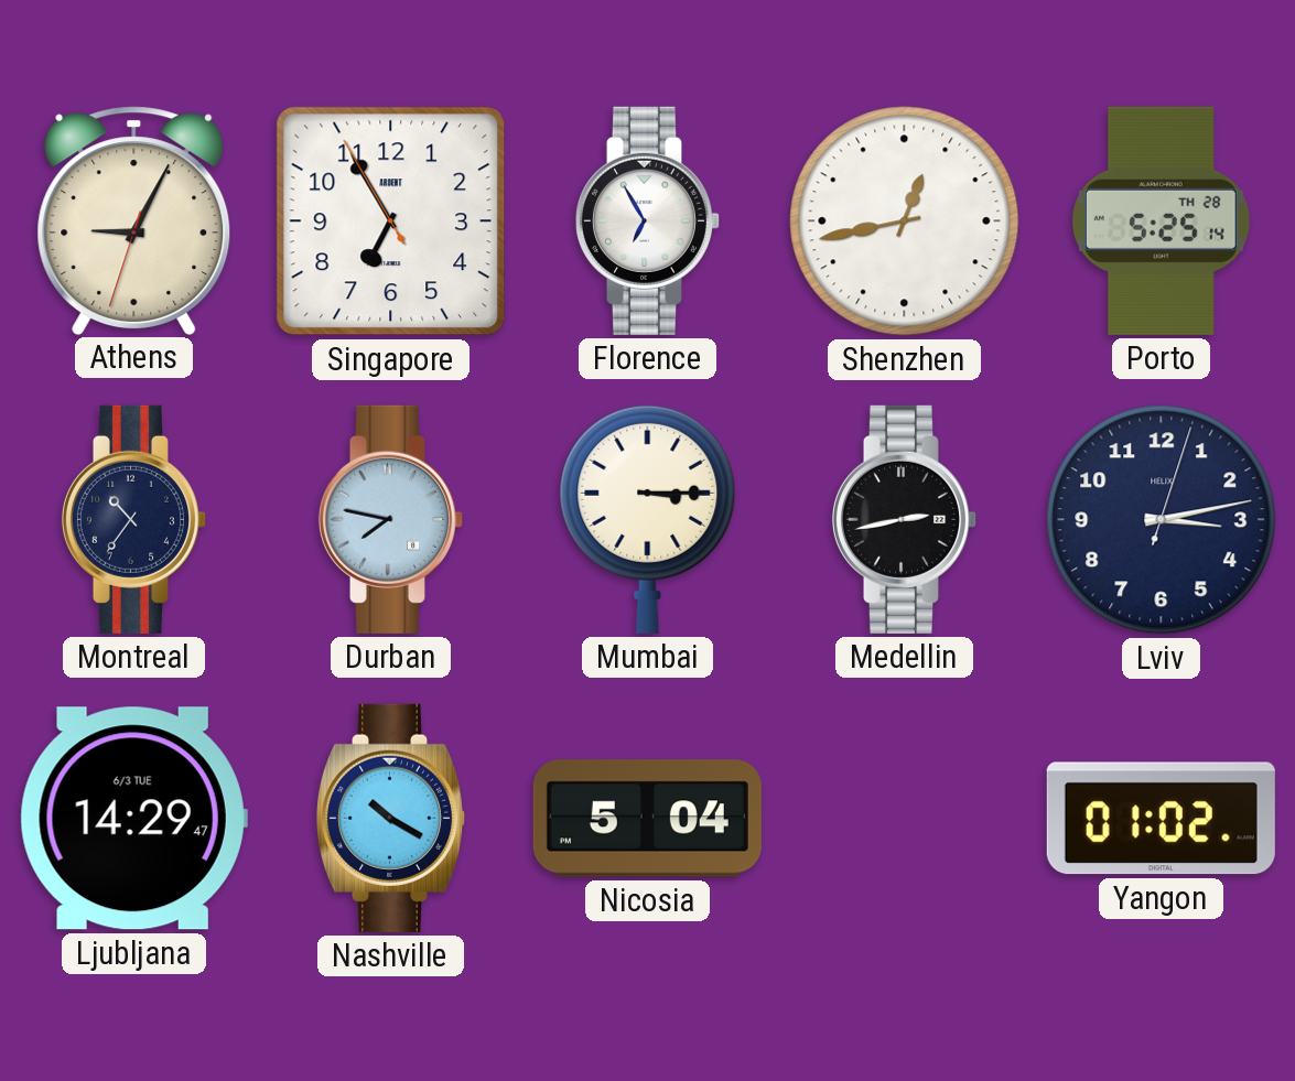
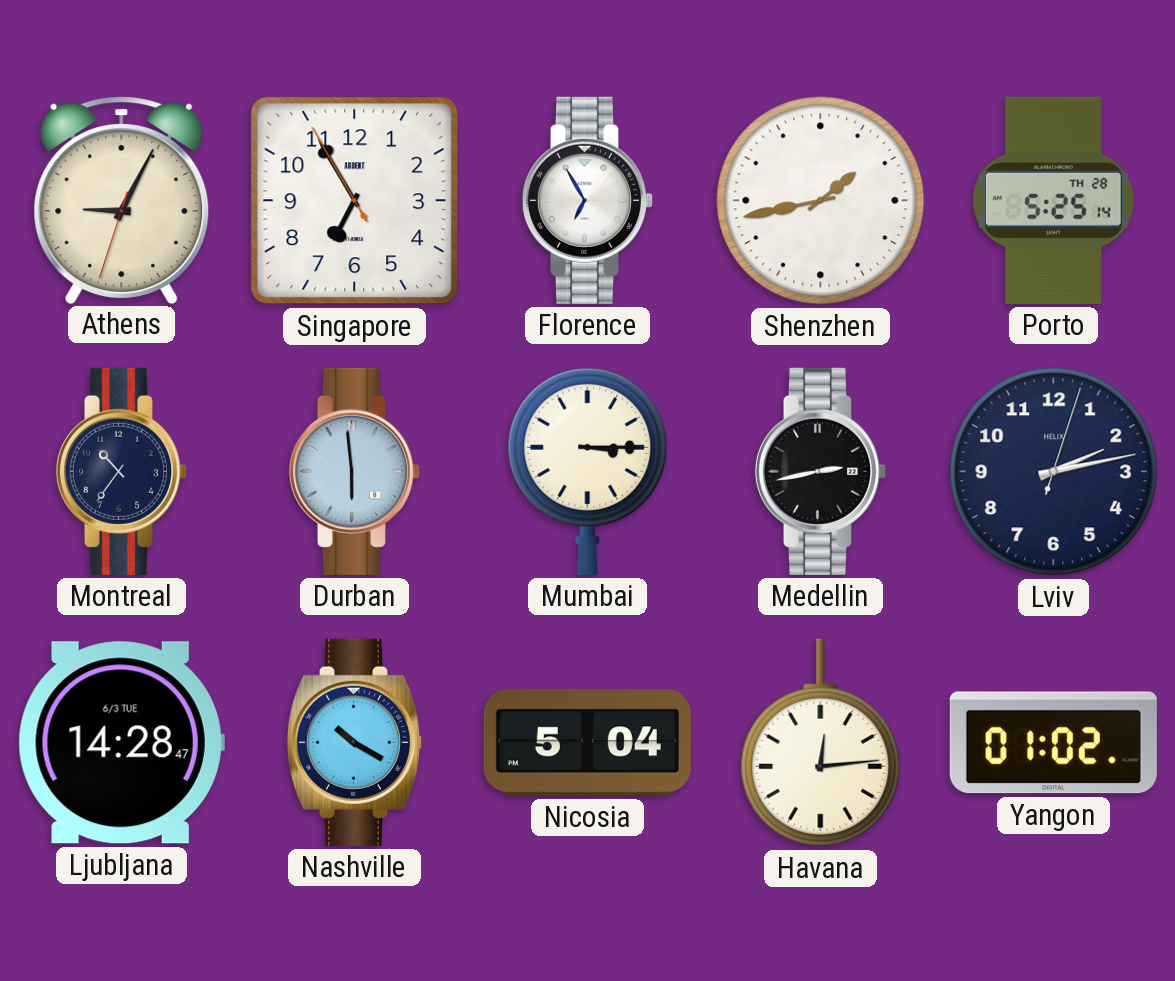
Shenzhen: 12:43 -> 1:43
Durban: 7:47 -> 5:59
Lviv: 3:13 -> 2:13
Ljubljana: 14:29 -> 14:28
Havana: none -> 12:14
